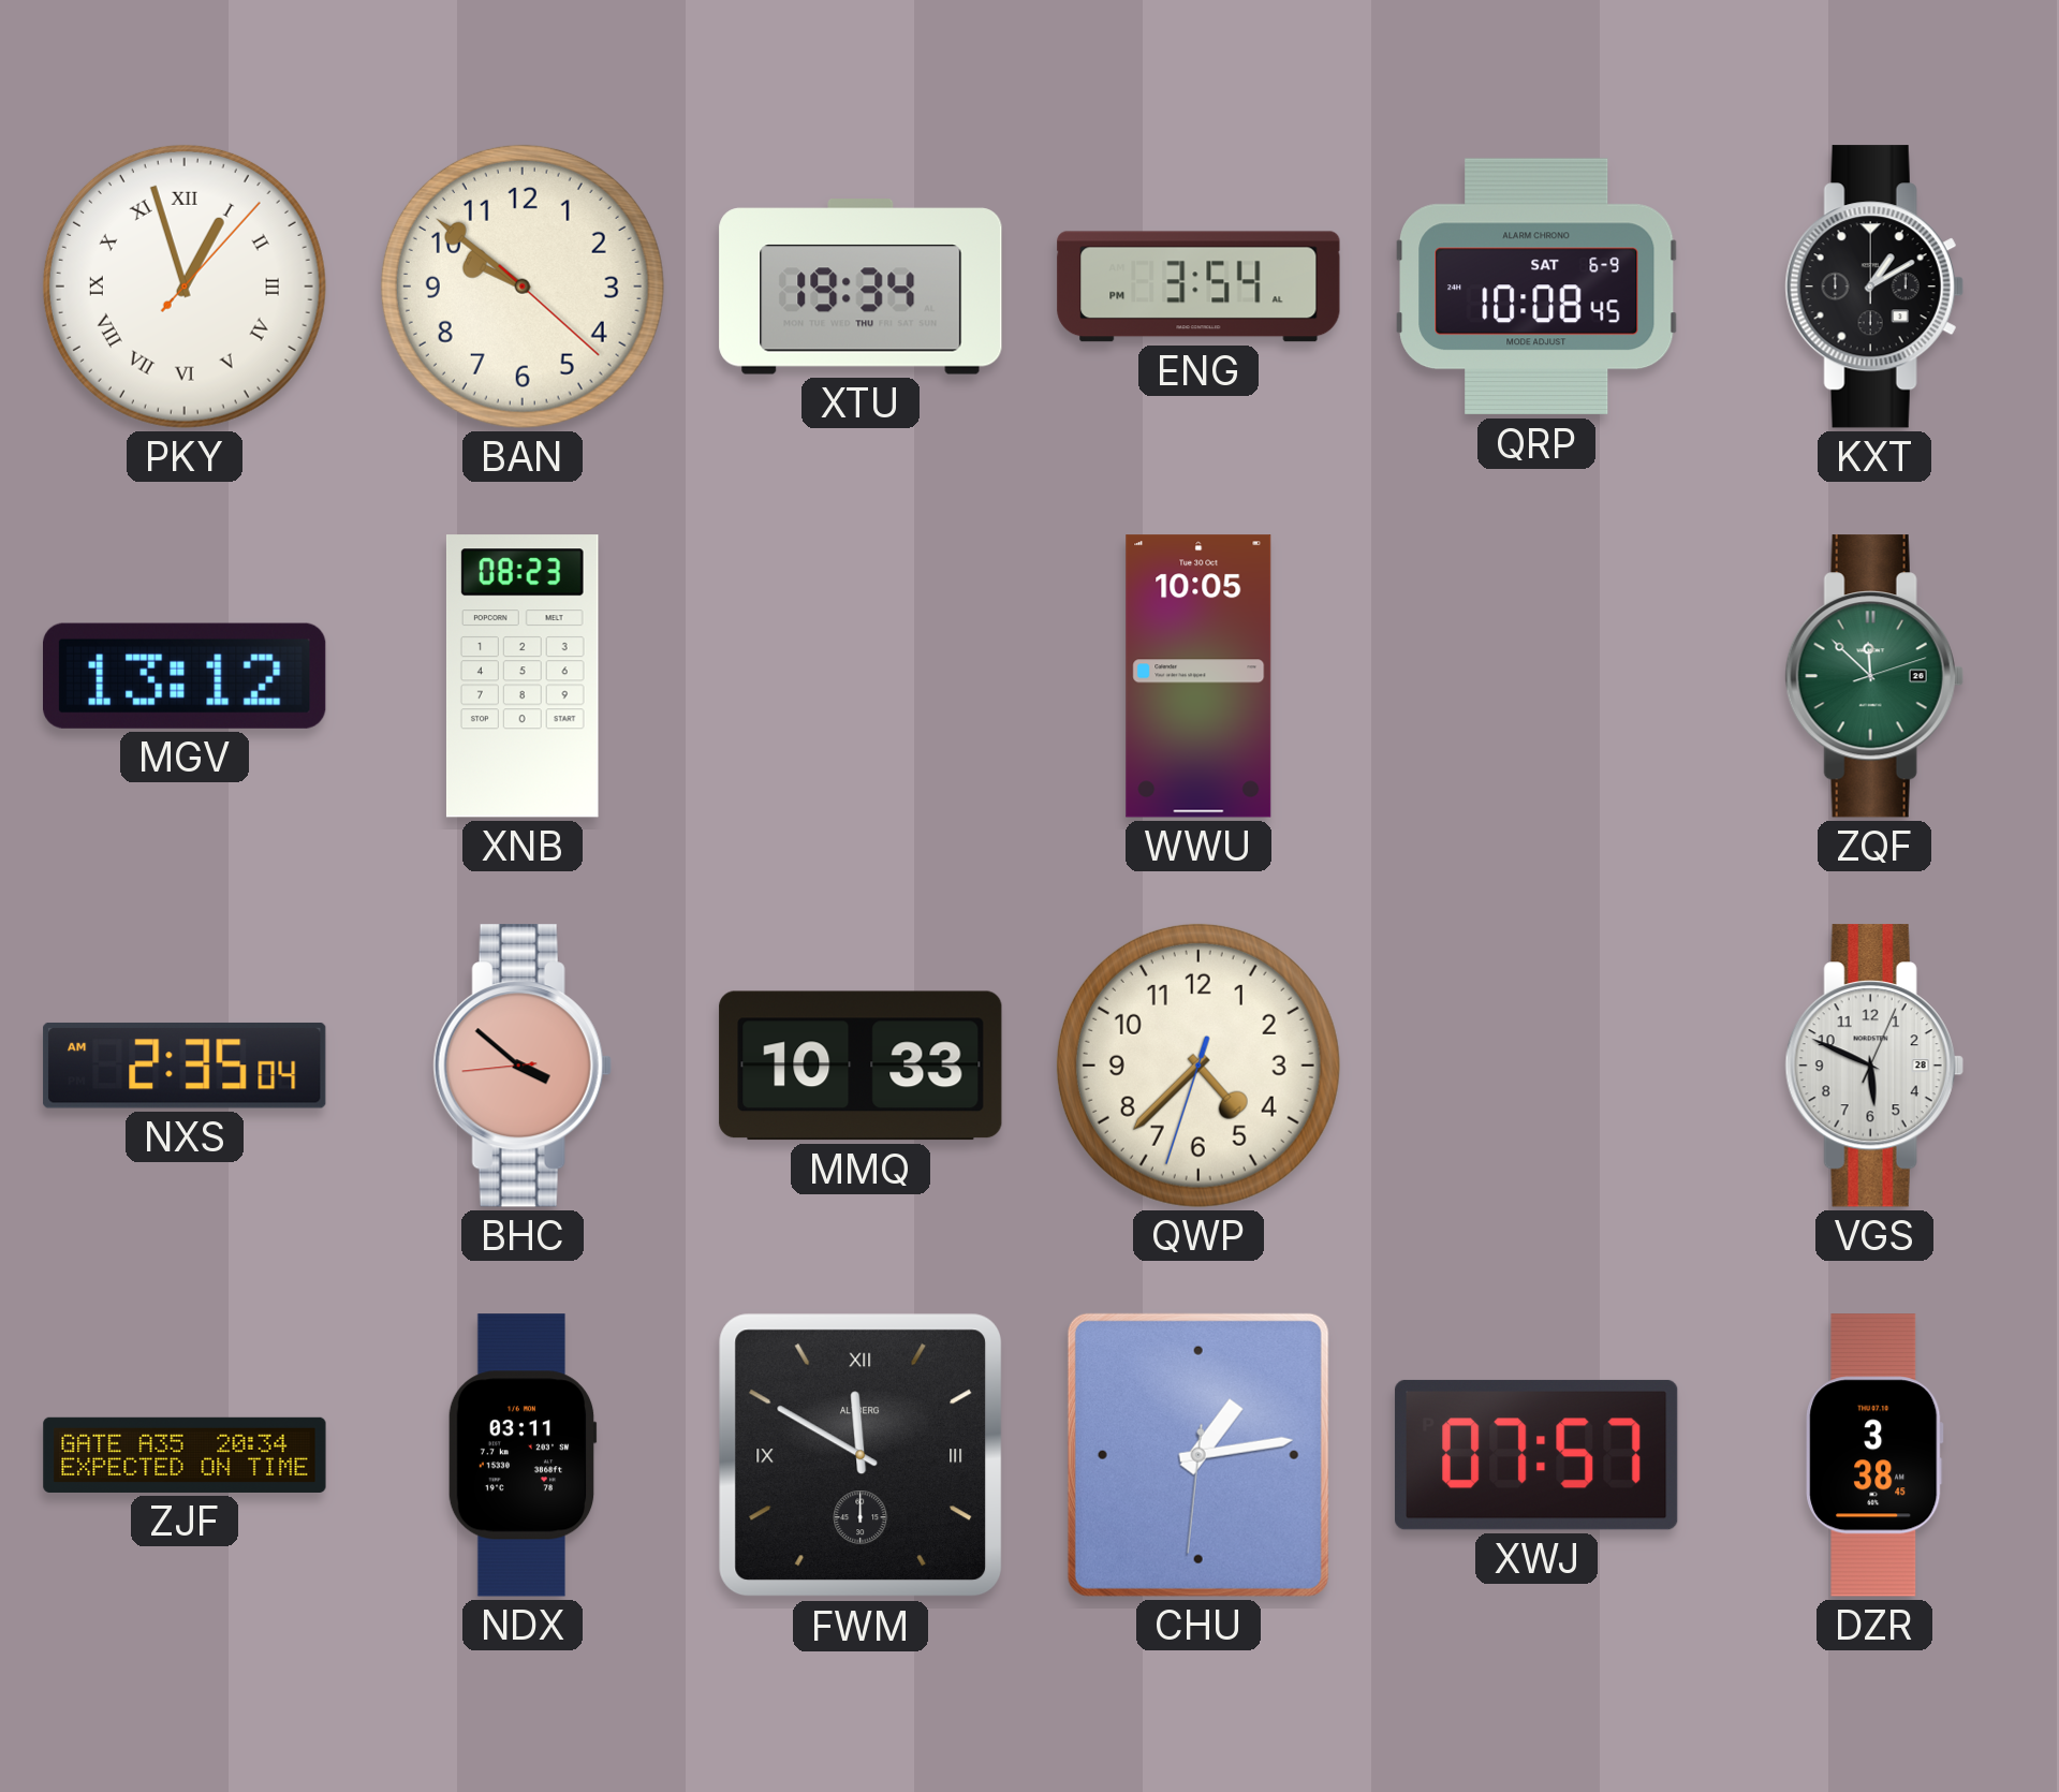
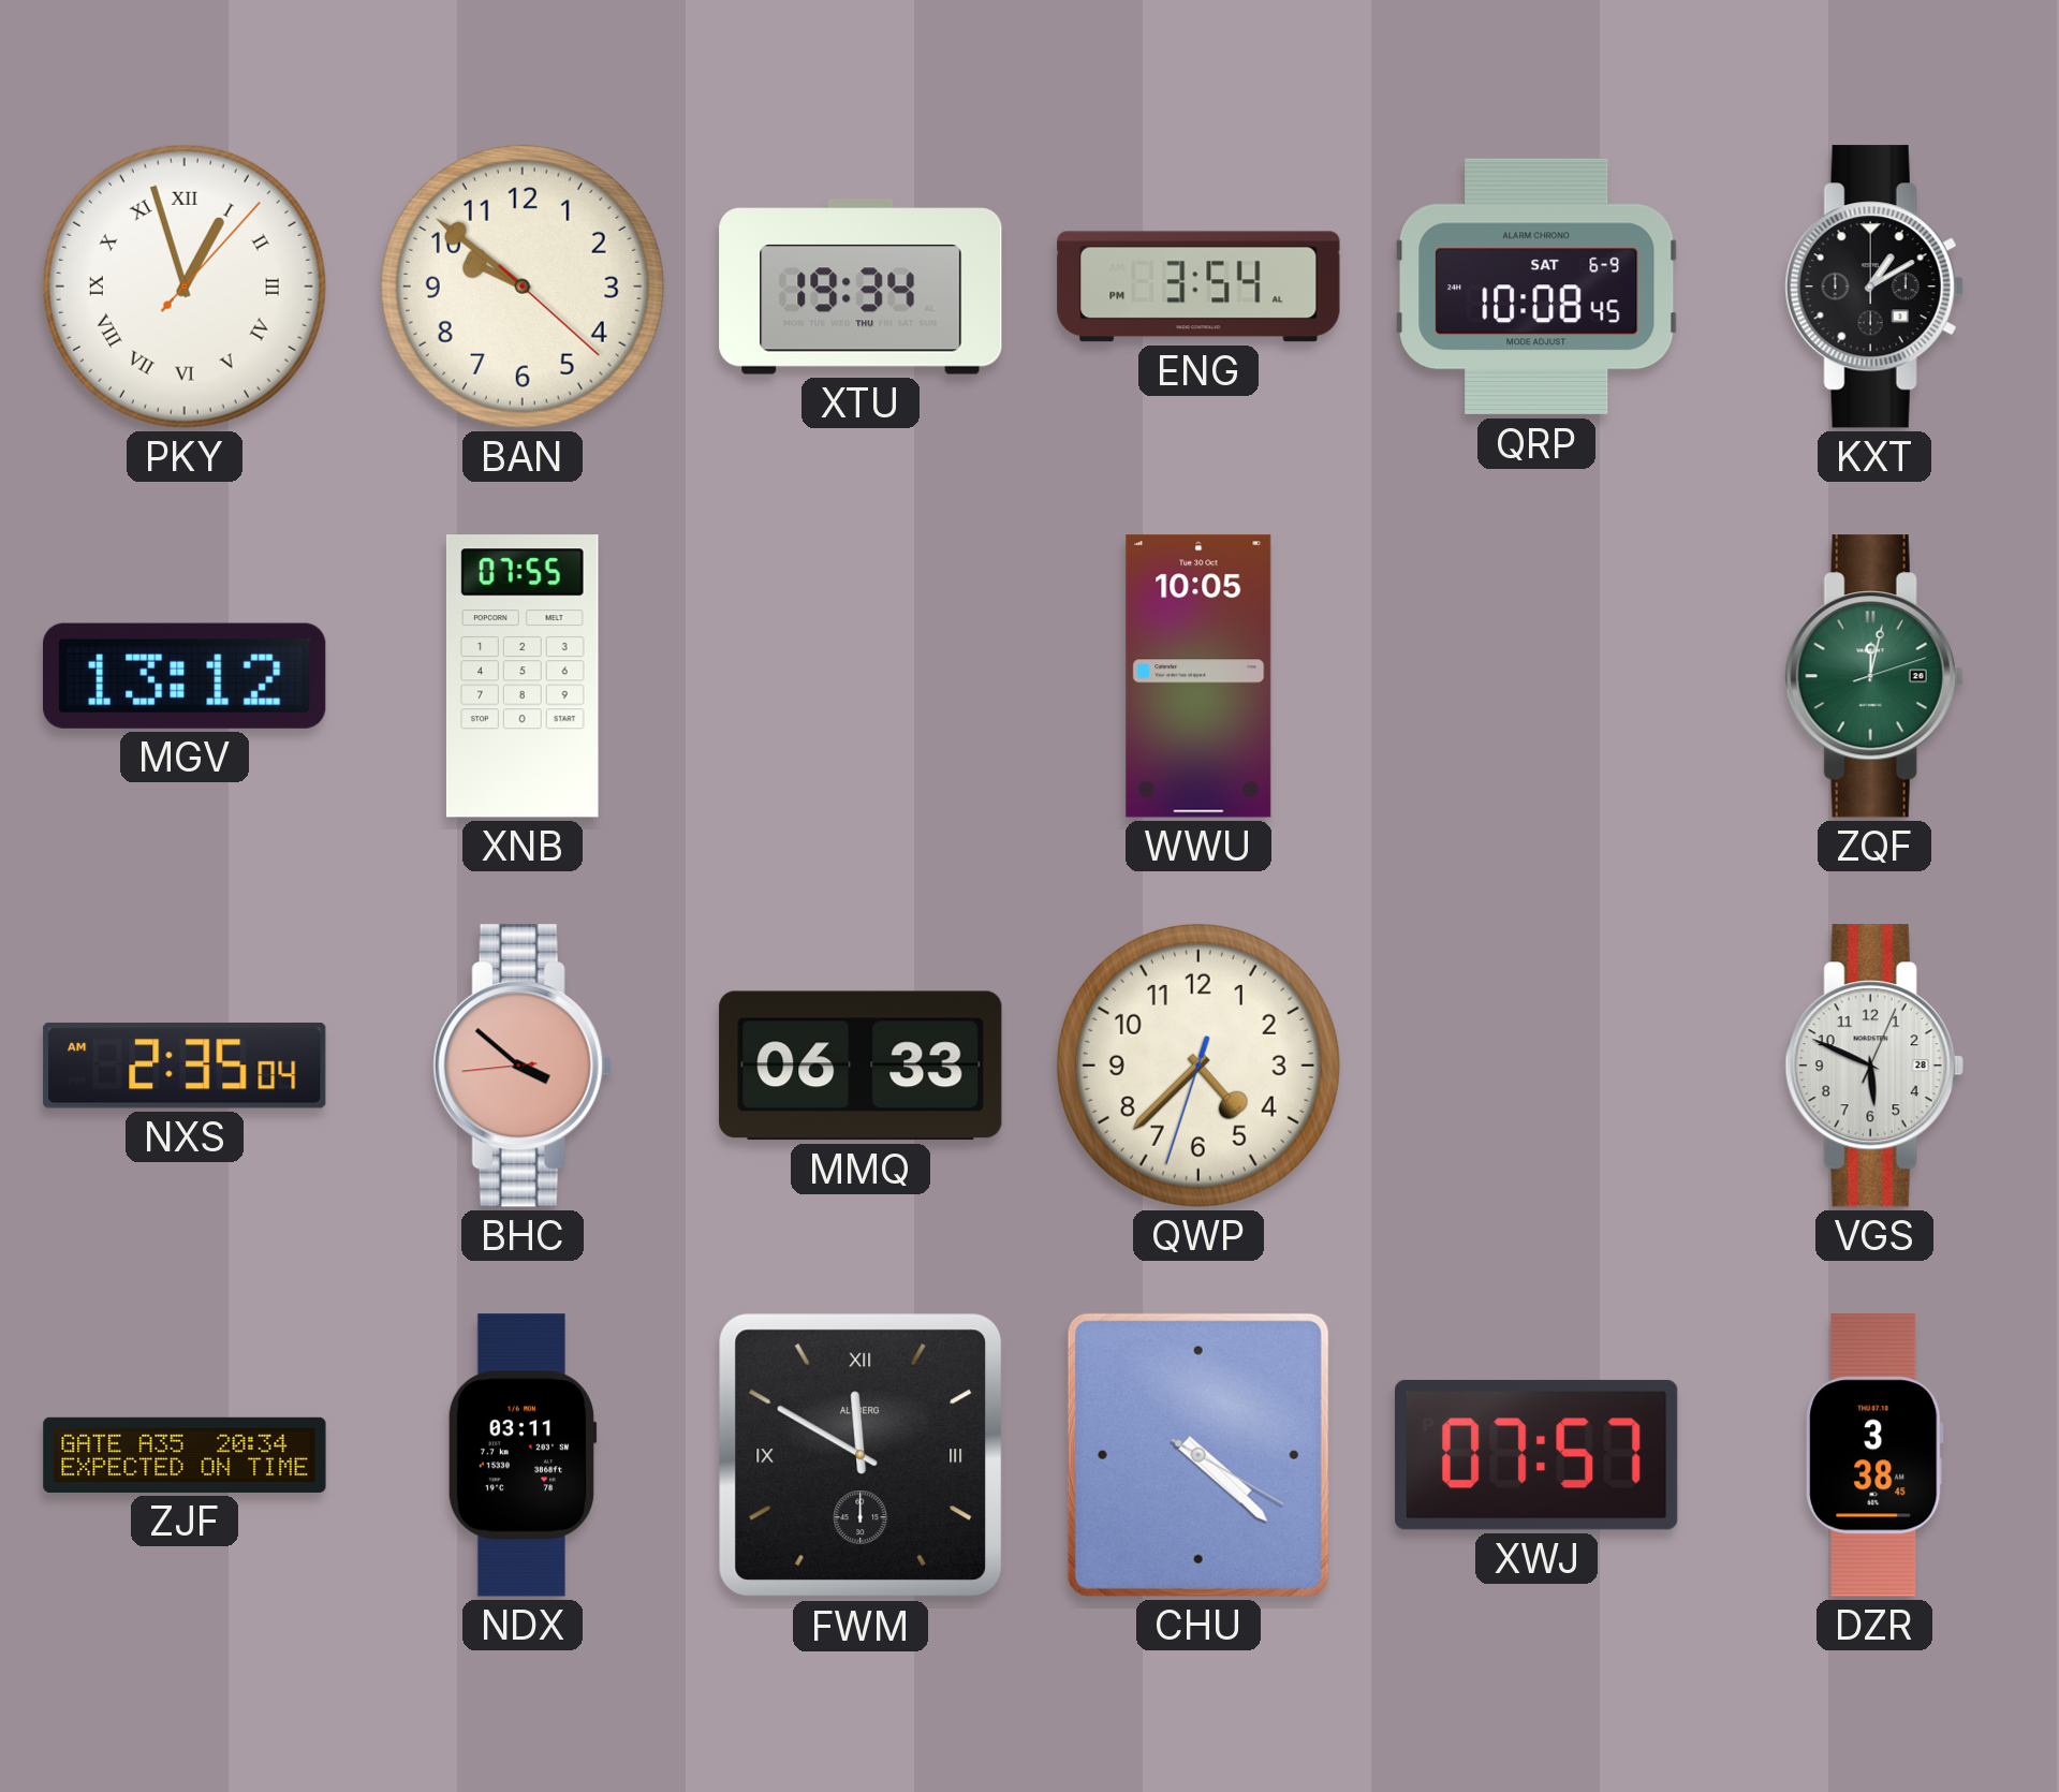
XNB: 08:23 -> 07:55
ZQF: 11:52 -> 12:02
MMQ: 10:33 -> 06:33
CHU: 1:13 -> 4:22
